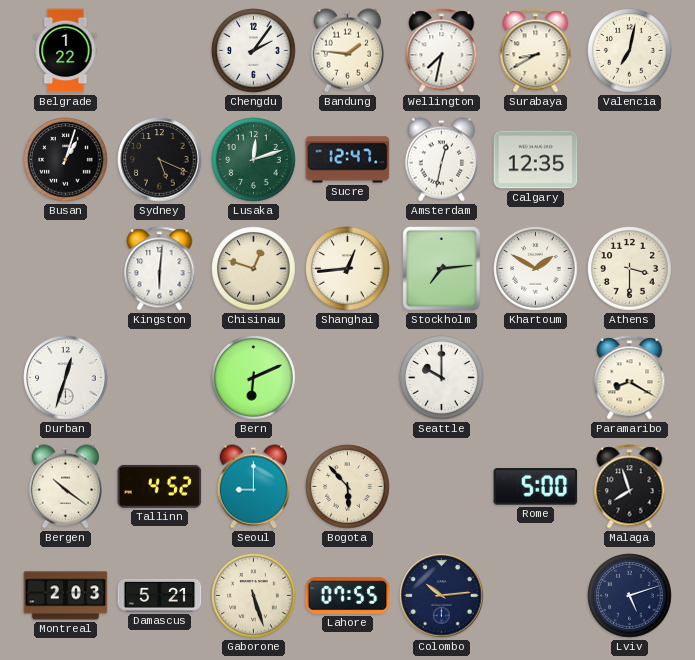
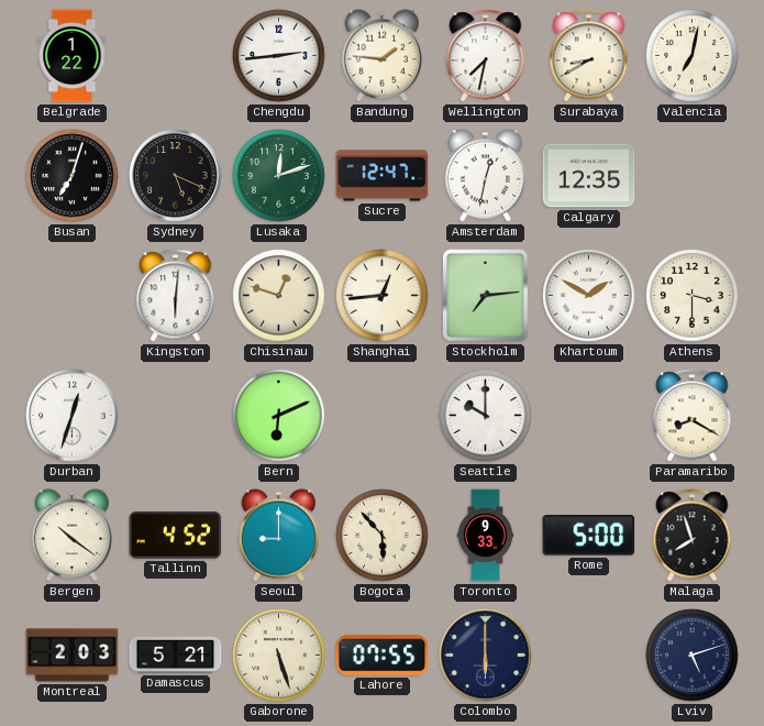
Chengdu: 2:06 -> 2:44
Busan: 1:03 -> 7:03
Toronto: none -> 9:33
Colombo: 10:14 -> 6:00
